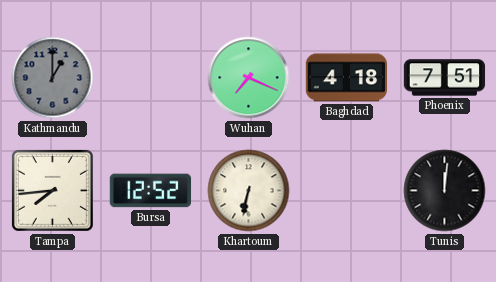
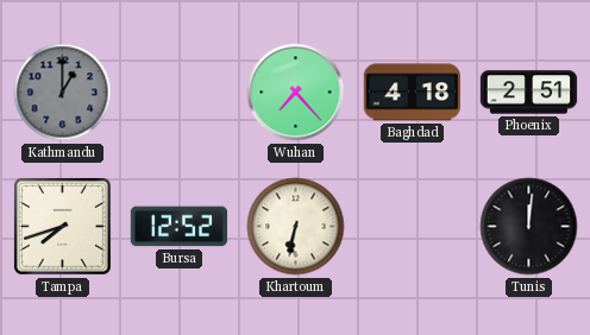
Wuhan: 7:19 -> 7:23
Phoenix: 7:51 -> 2:51
Tampa: 7:44 -> 7:42
